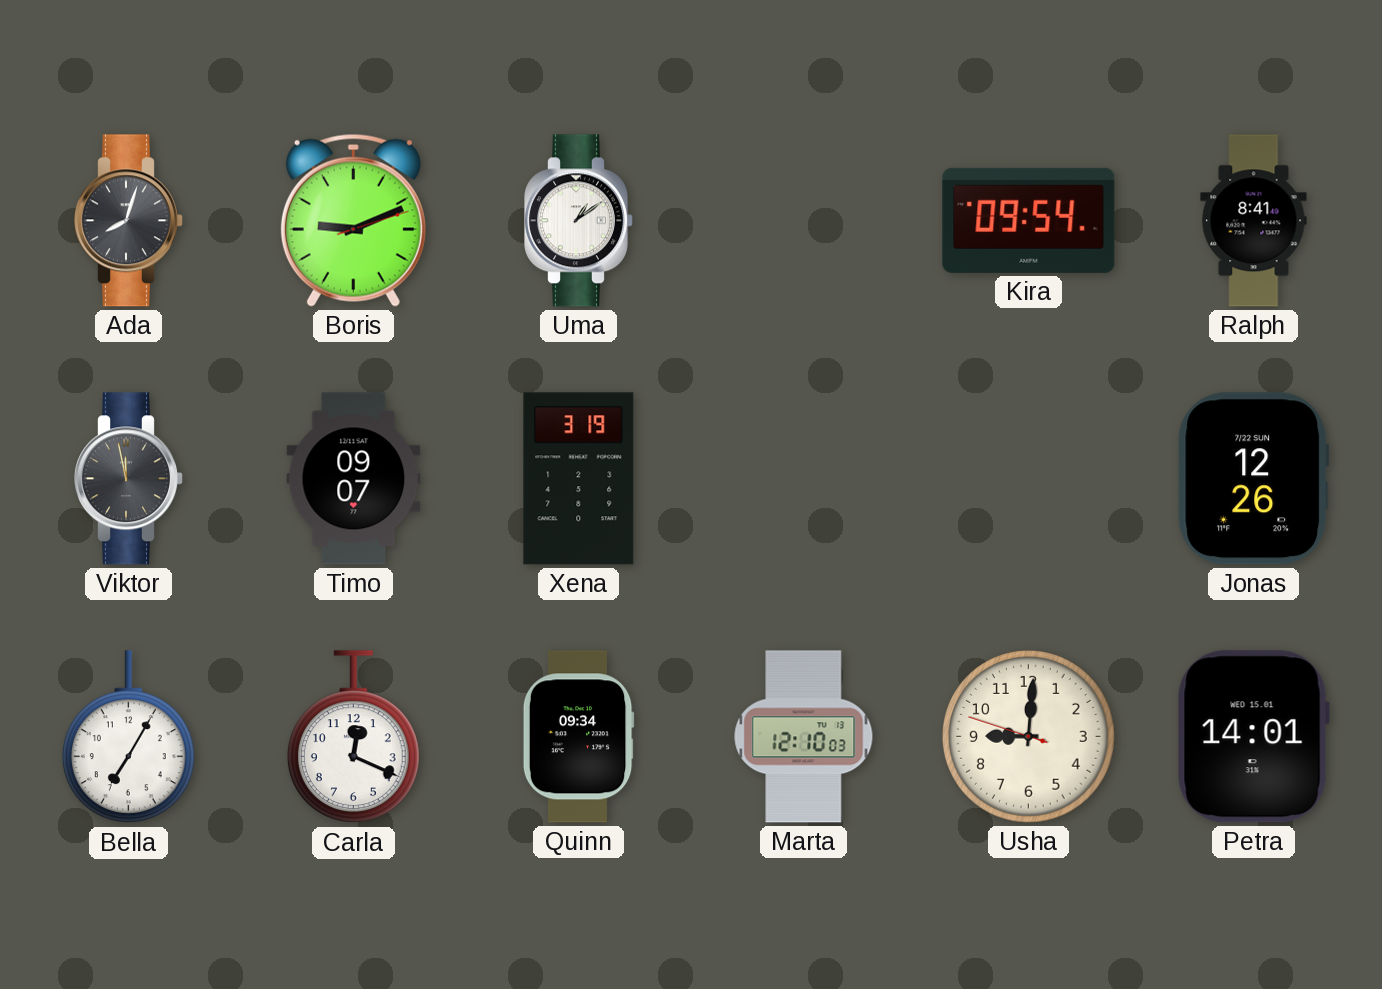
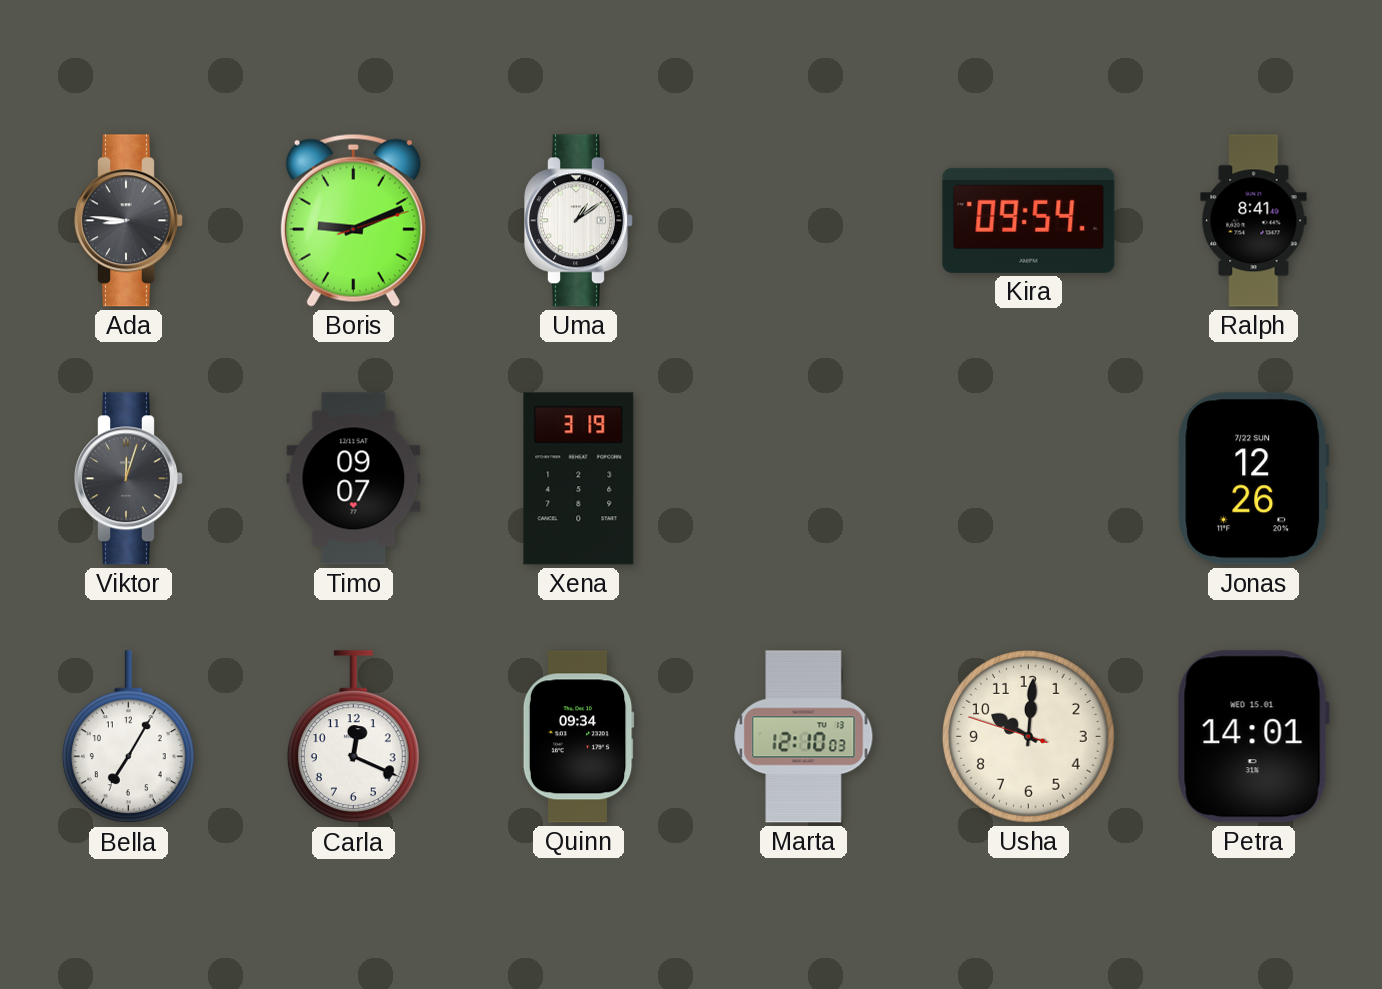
Ada: 8:03 -> 8:46
Viktor: 11:58 -> 12:03
Usha: 9:00 -> 10:00
